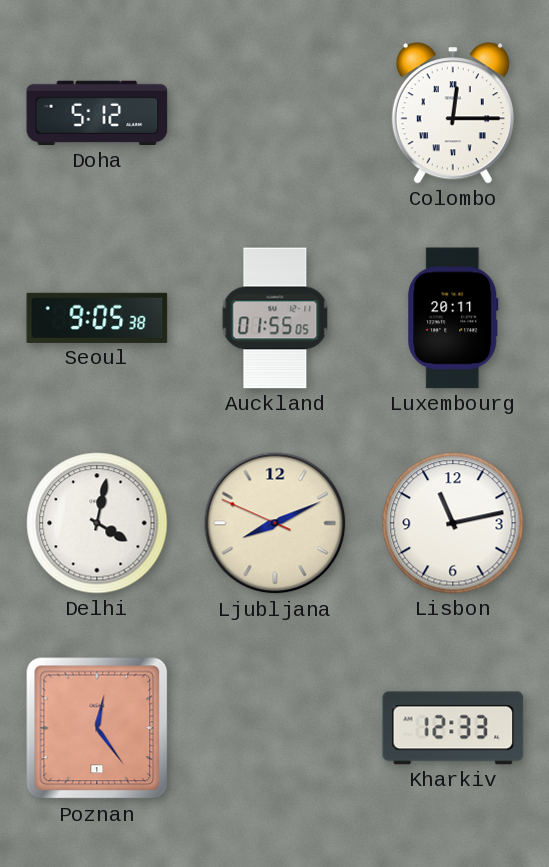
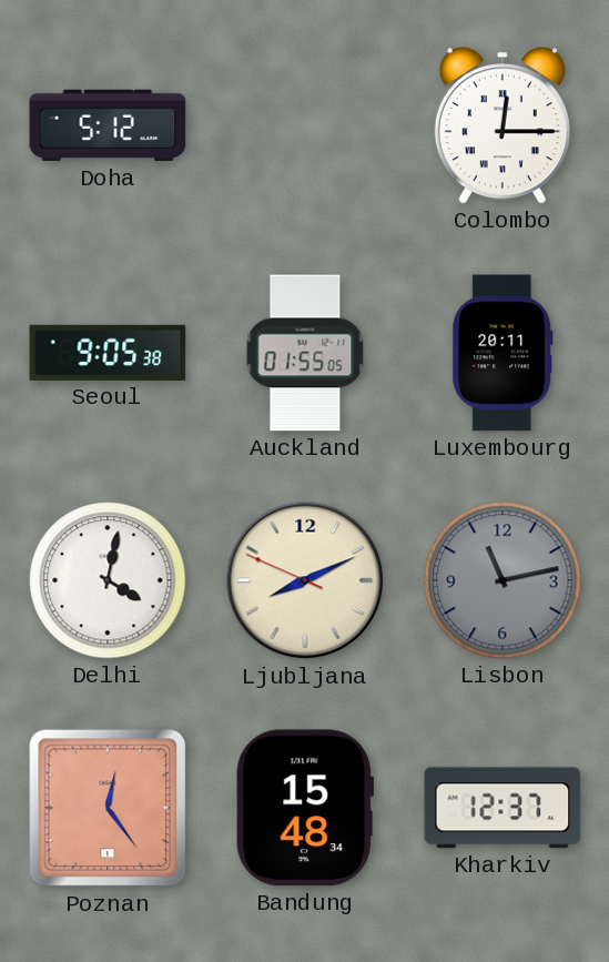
Lisbon dial: white -> grey
Bandung: none -> 15:48
Kharkiv: 12:33 -> 12:37
